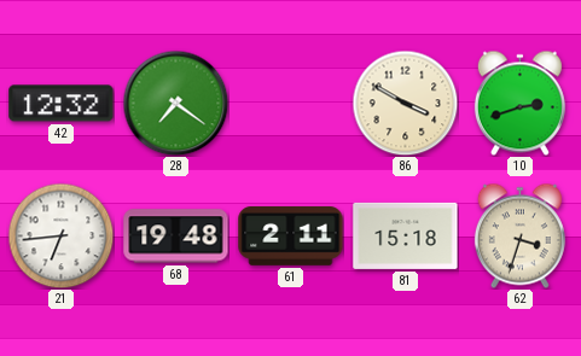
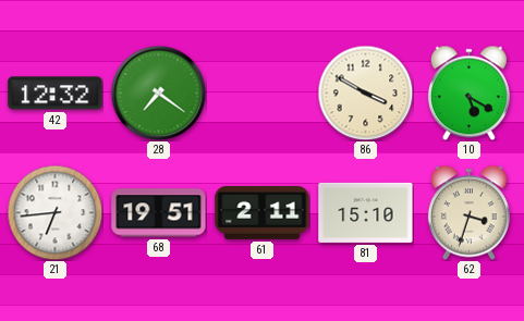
10: 2:42 -> 5:20
68: 19:48 -> 19:51
81: 15:18 -> 15:10
